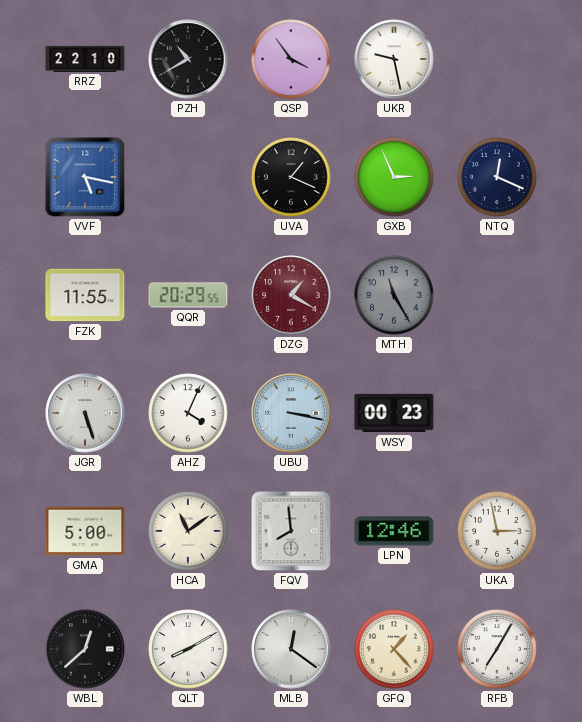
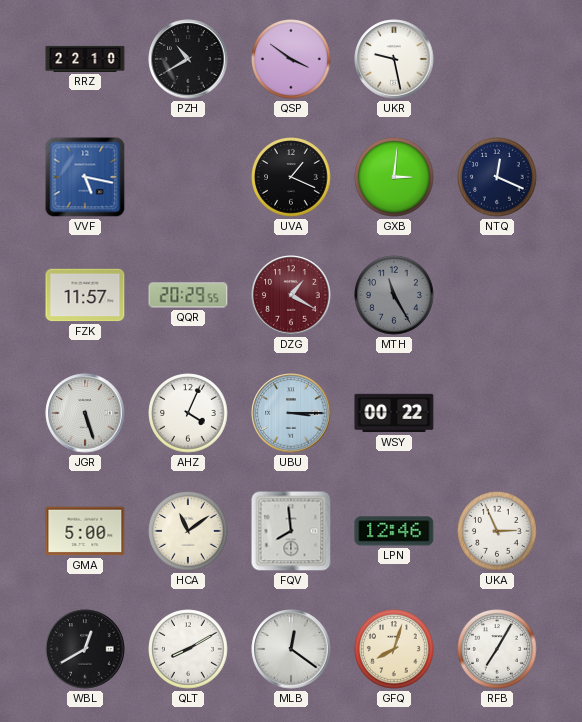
QSP: 3:54 -> 3:51
GXB: 2:56 -> 3:01
FZK: 11:55 -> 11:57
UBU: 3:17 -> 3:15
WSY: 00:23 -> 00:22
UKA: 2:58 -> 2:56
WBL: 12:38 -> 12:40
GFQ: 1:23 -> 8:03
